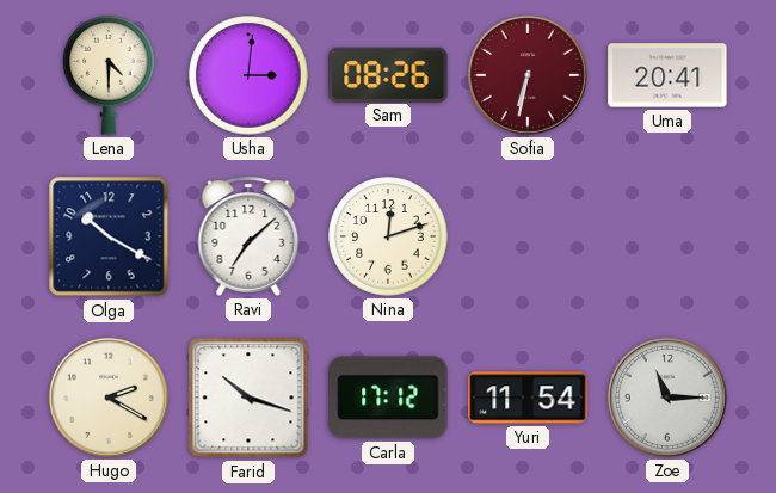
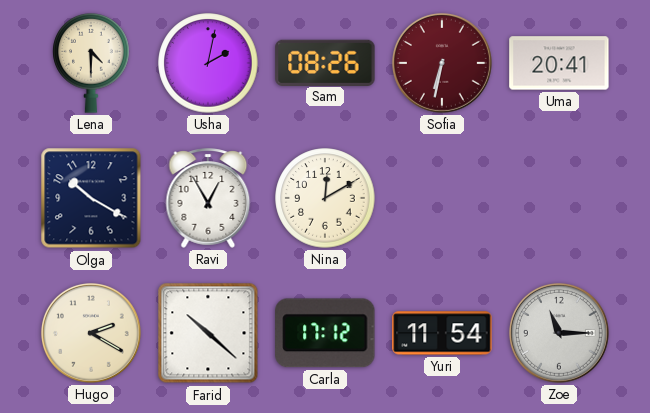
Usha: 3:01 -> 2:02
Ravi: 7:08 -> 12:55
Nina: 12:12 -> 12:10
Farid: 10:18 -> 10:22
